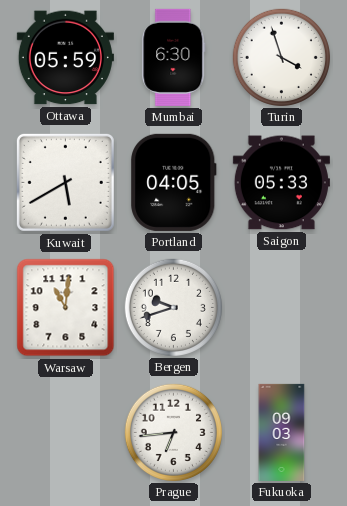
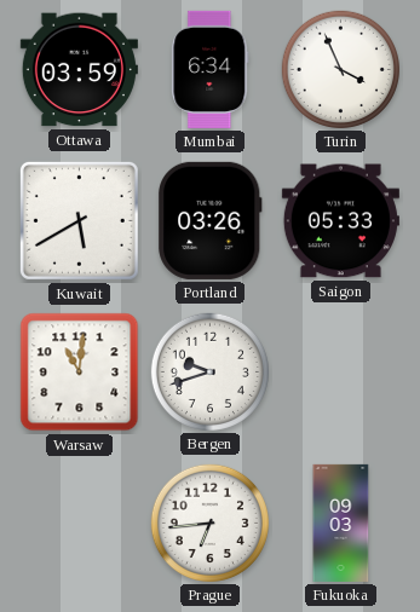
Ottawa: 05:59 -> 03:59
Mumbai: 6:30 -> 6:34
Turin: 3:57 -> 3:56
Portland: 04:05 -> 03:26
